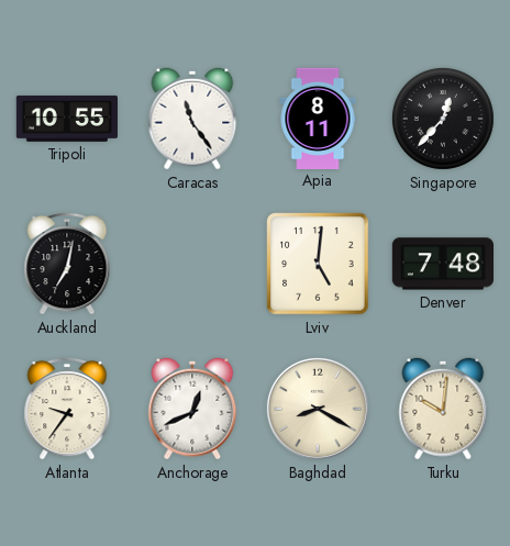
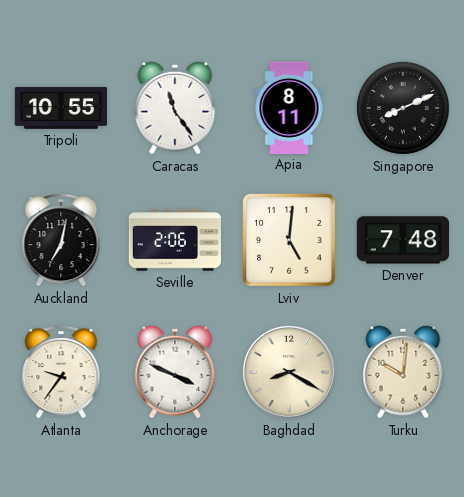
Singapore: 12:37 -> 8:11
Seville: none -> 2:06
Anchorage: 12:41 -> 3:49
